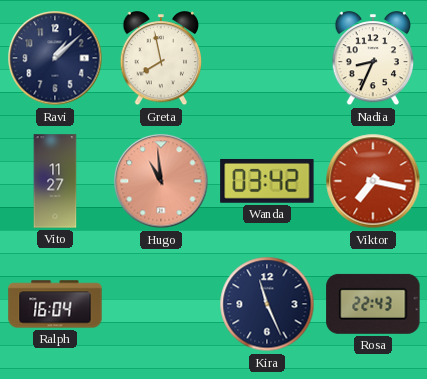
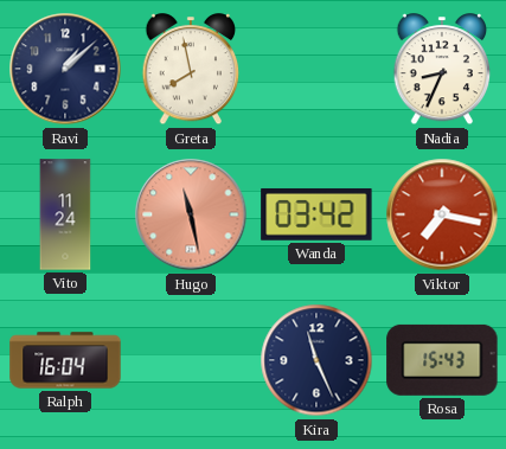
Vito: 11:27 -> 11:24
Hugo: 10:59 -> 11:28
Rosa: 22:43 -> 15:43
